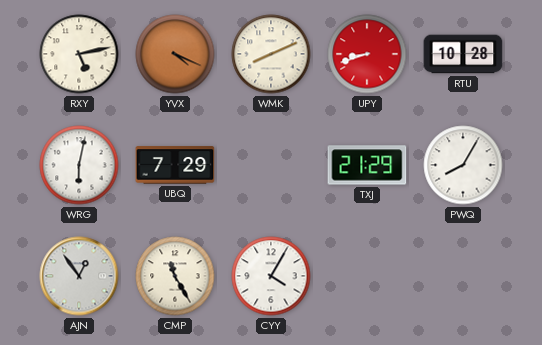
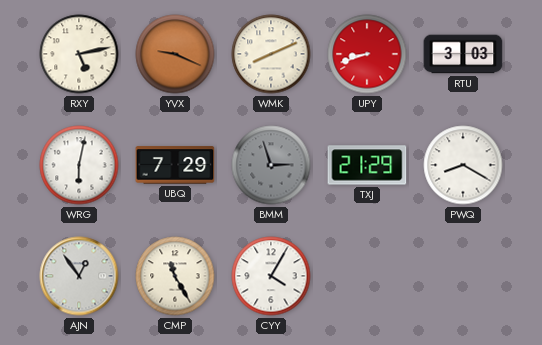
YVX: 4:19 -> 9:19
RTU: 10:28 -> 3:03
BMM: none -> 2:57
PWQ: 8:05 -> 8:20
